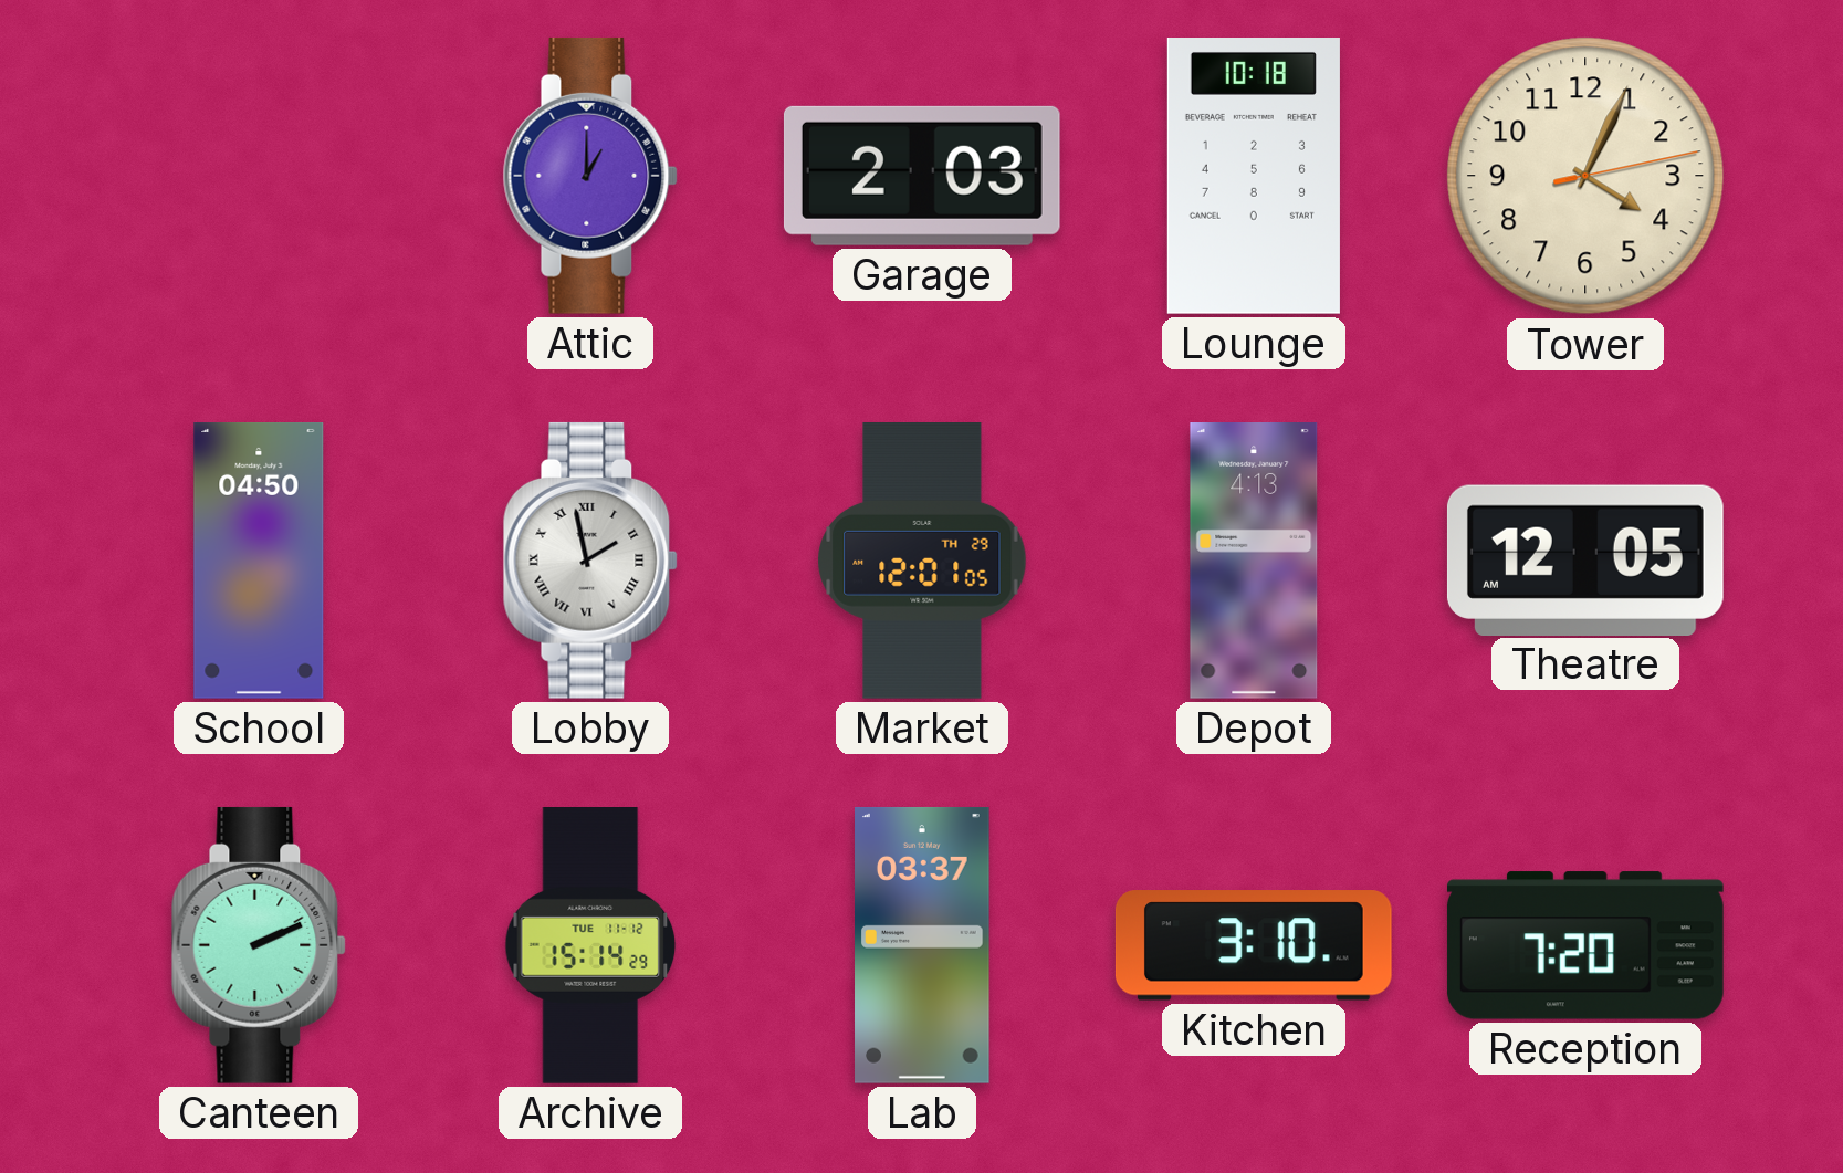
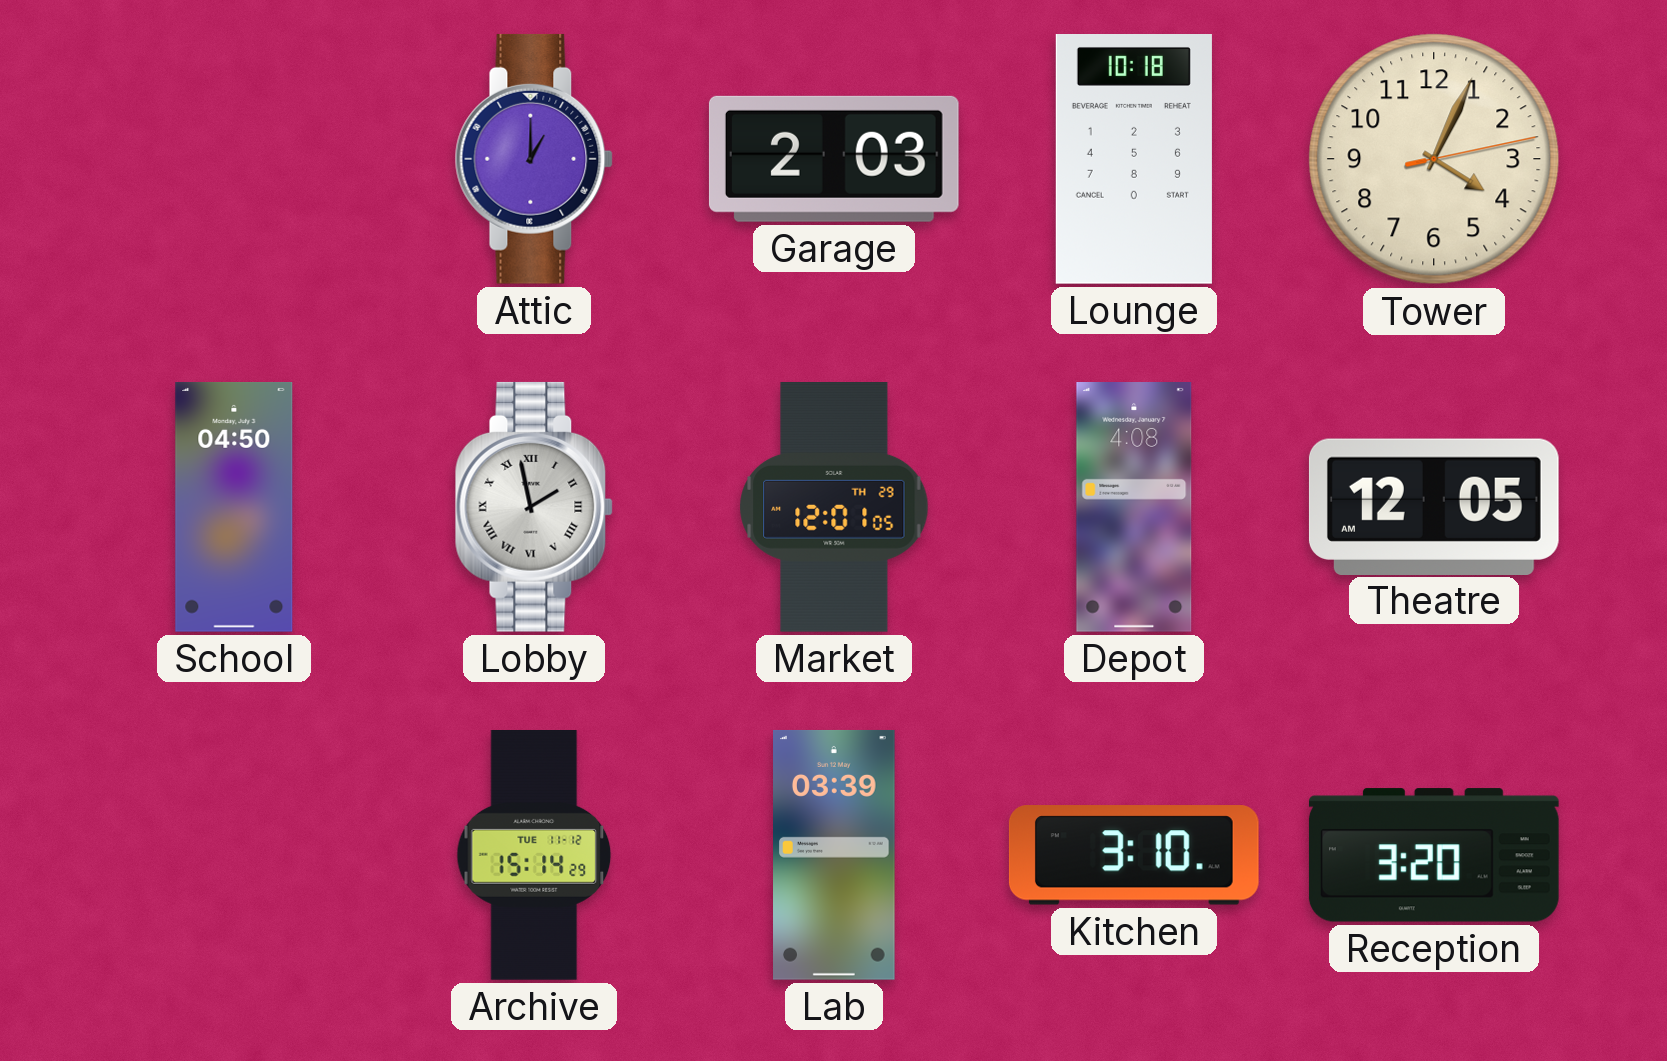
Depot: 4:13 -> 4:08
Canteen: 2:11 -> none
Lab: 03:37 -> 03:39
Reception: 7:20 -> 3:20
